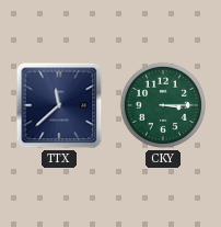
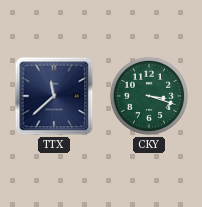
CKY: 3:15 -> 3:18
